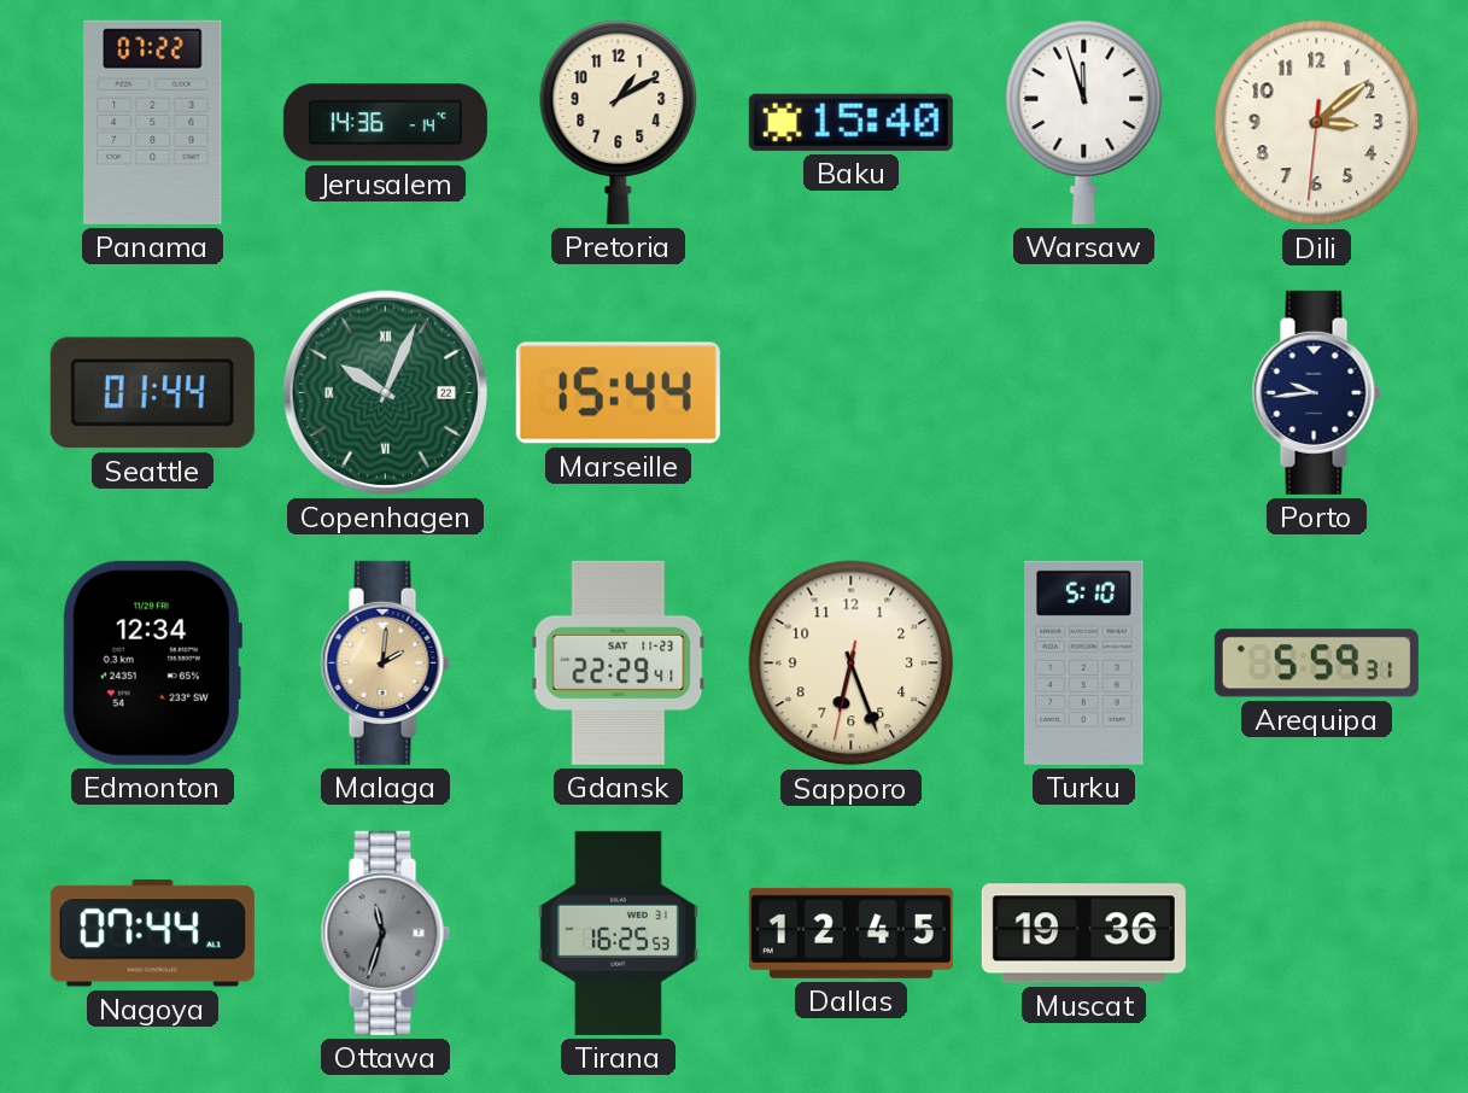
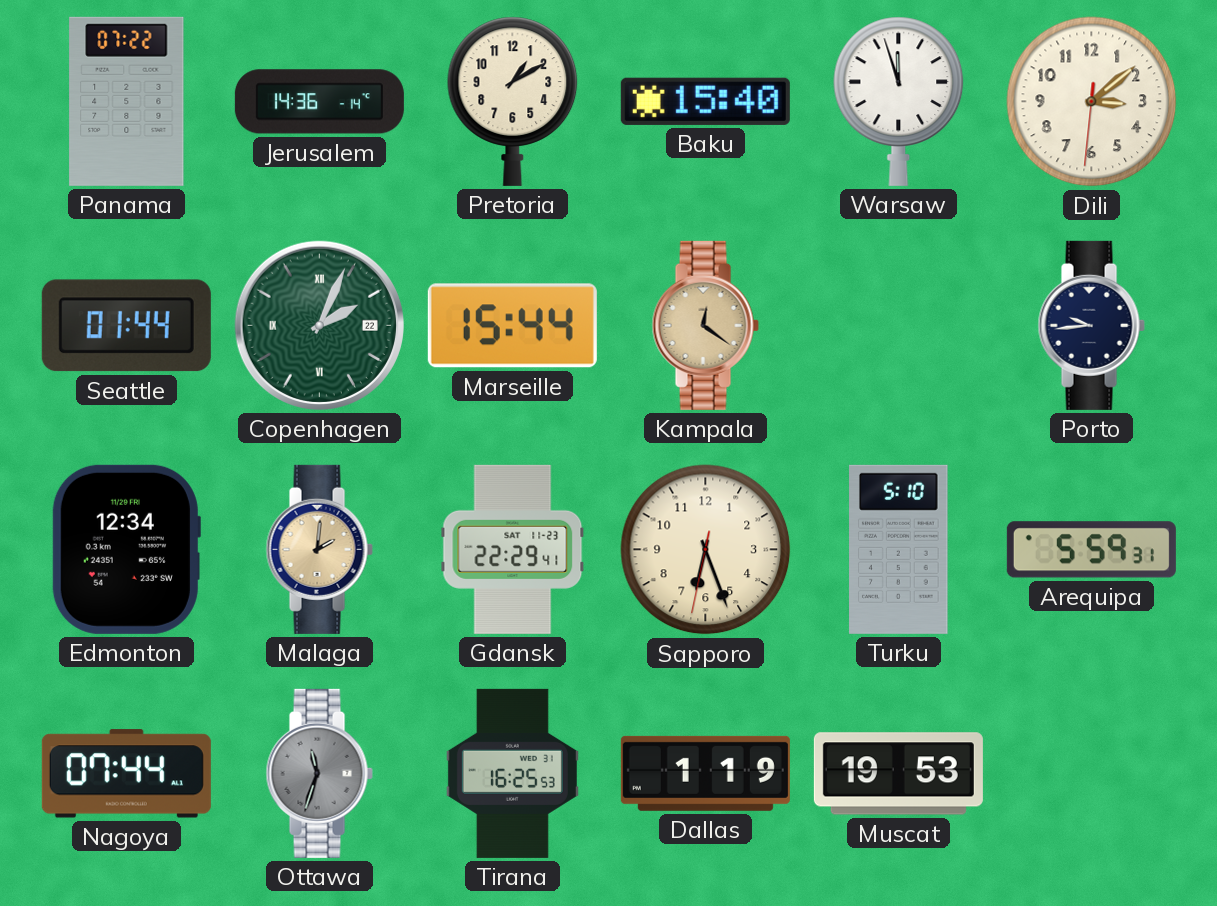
Copenhagen: 10:04 -> 2:04
Kampala: none -> 12:21
Dallas: 12:45 -> 1:19
Muscat: 19:36 -> 19:53
